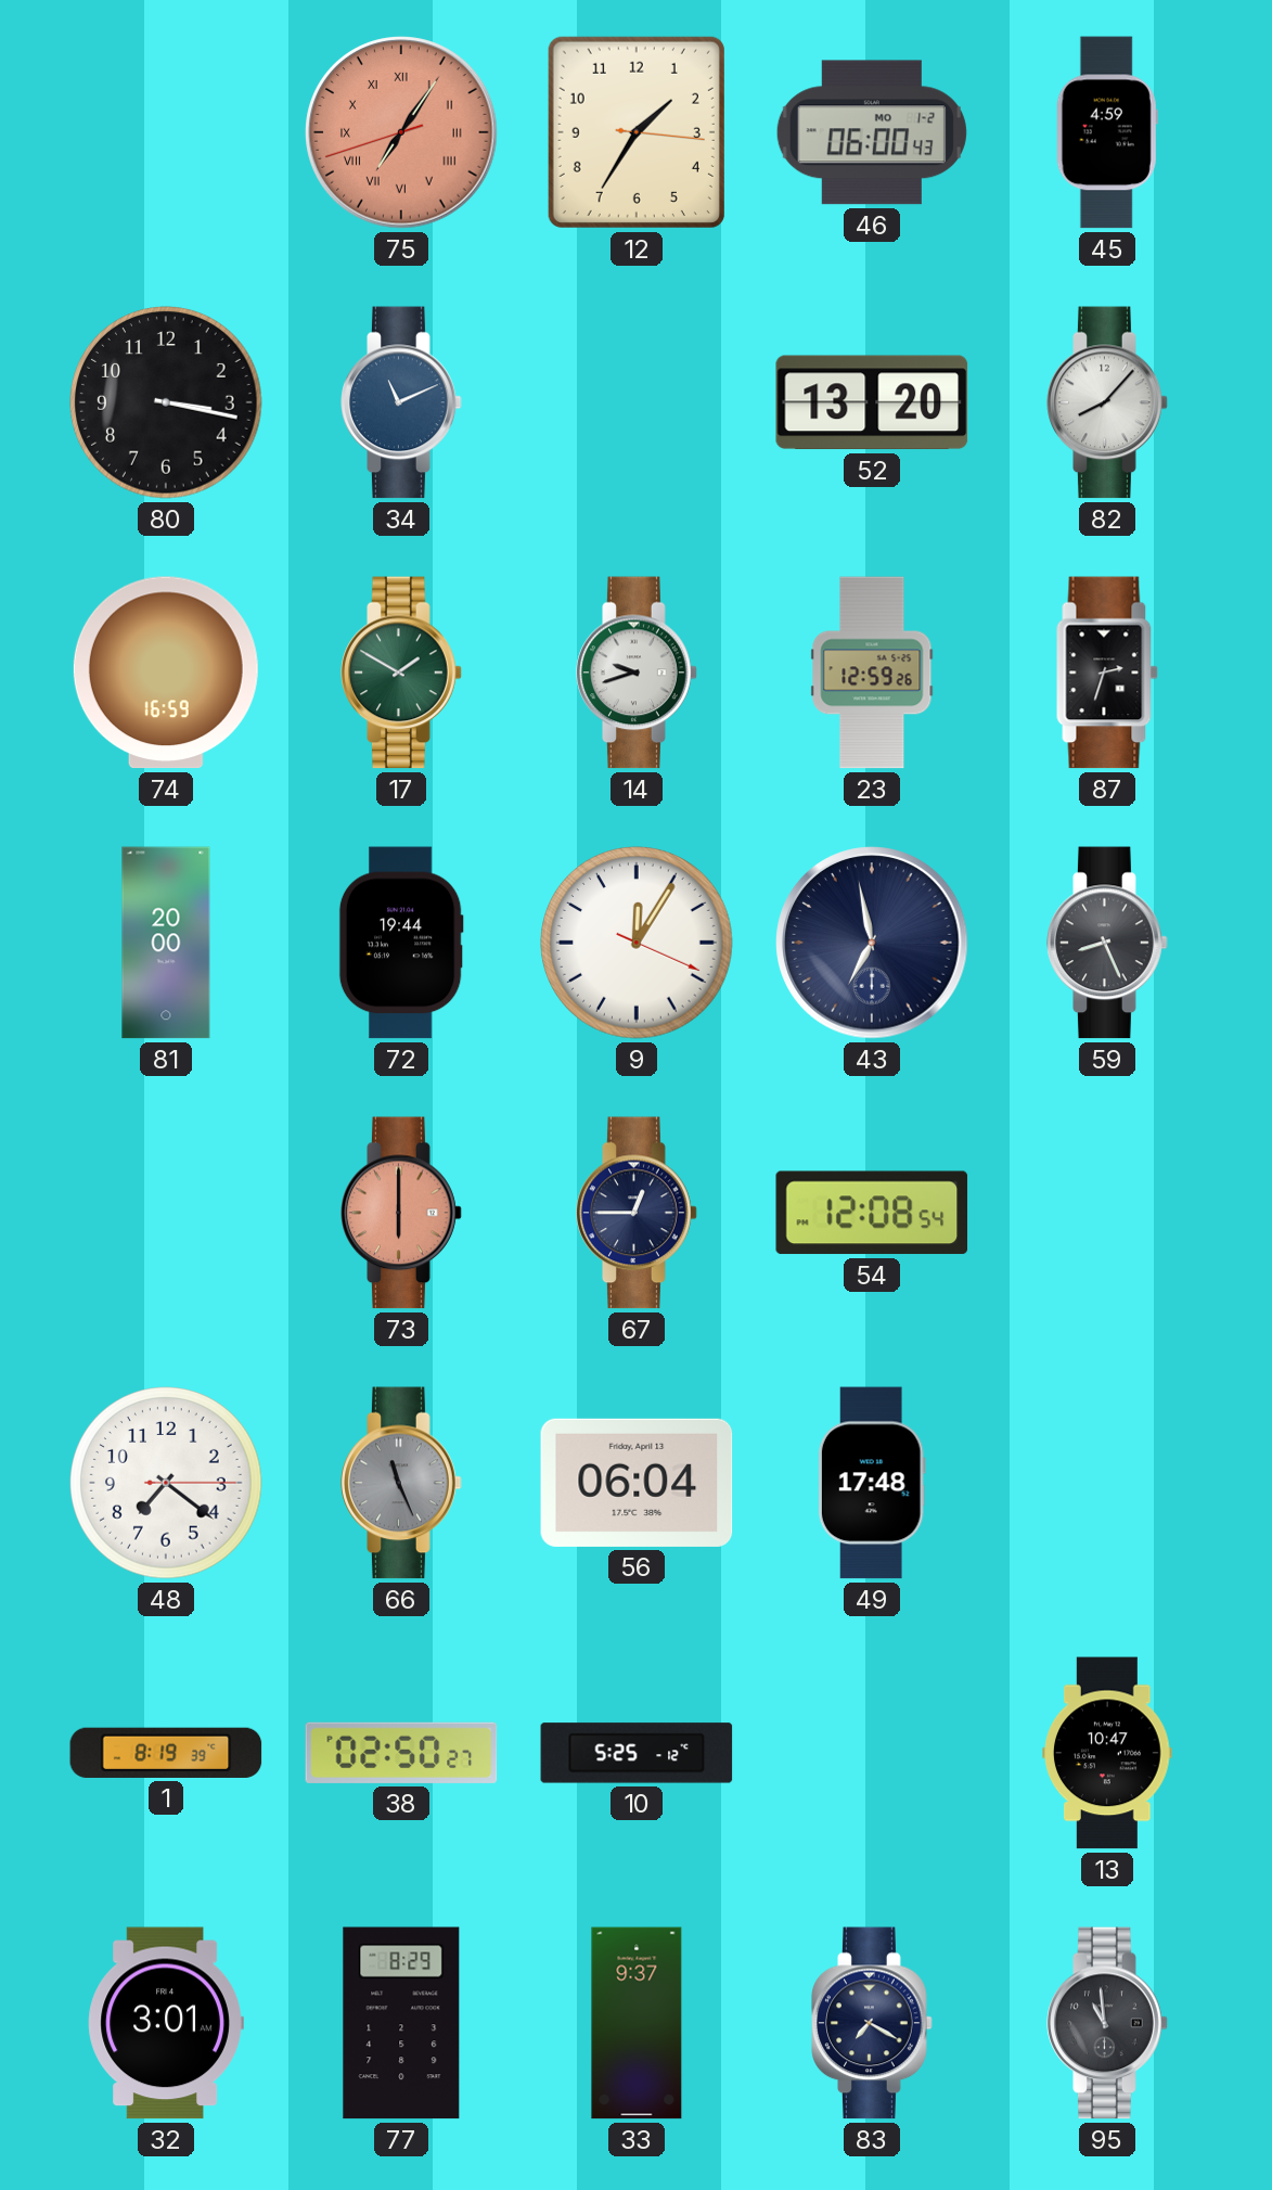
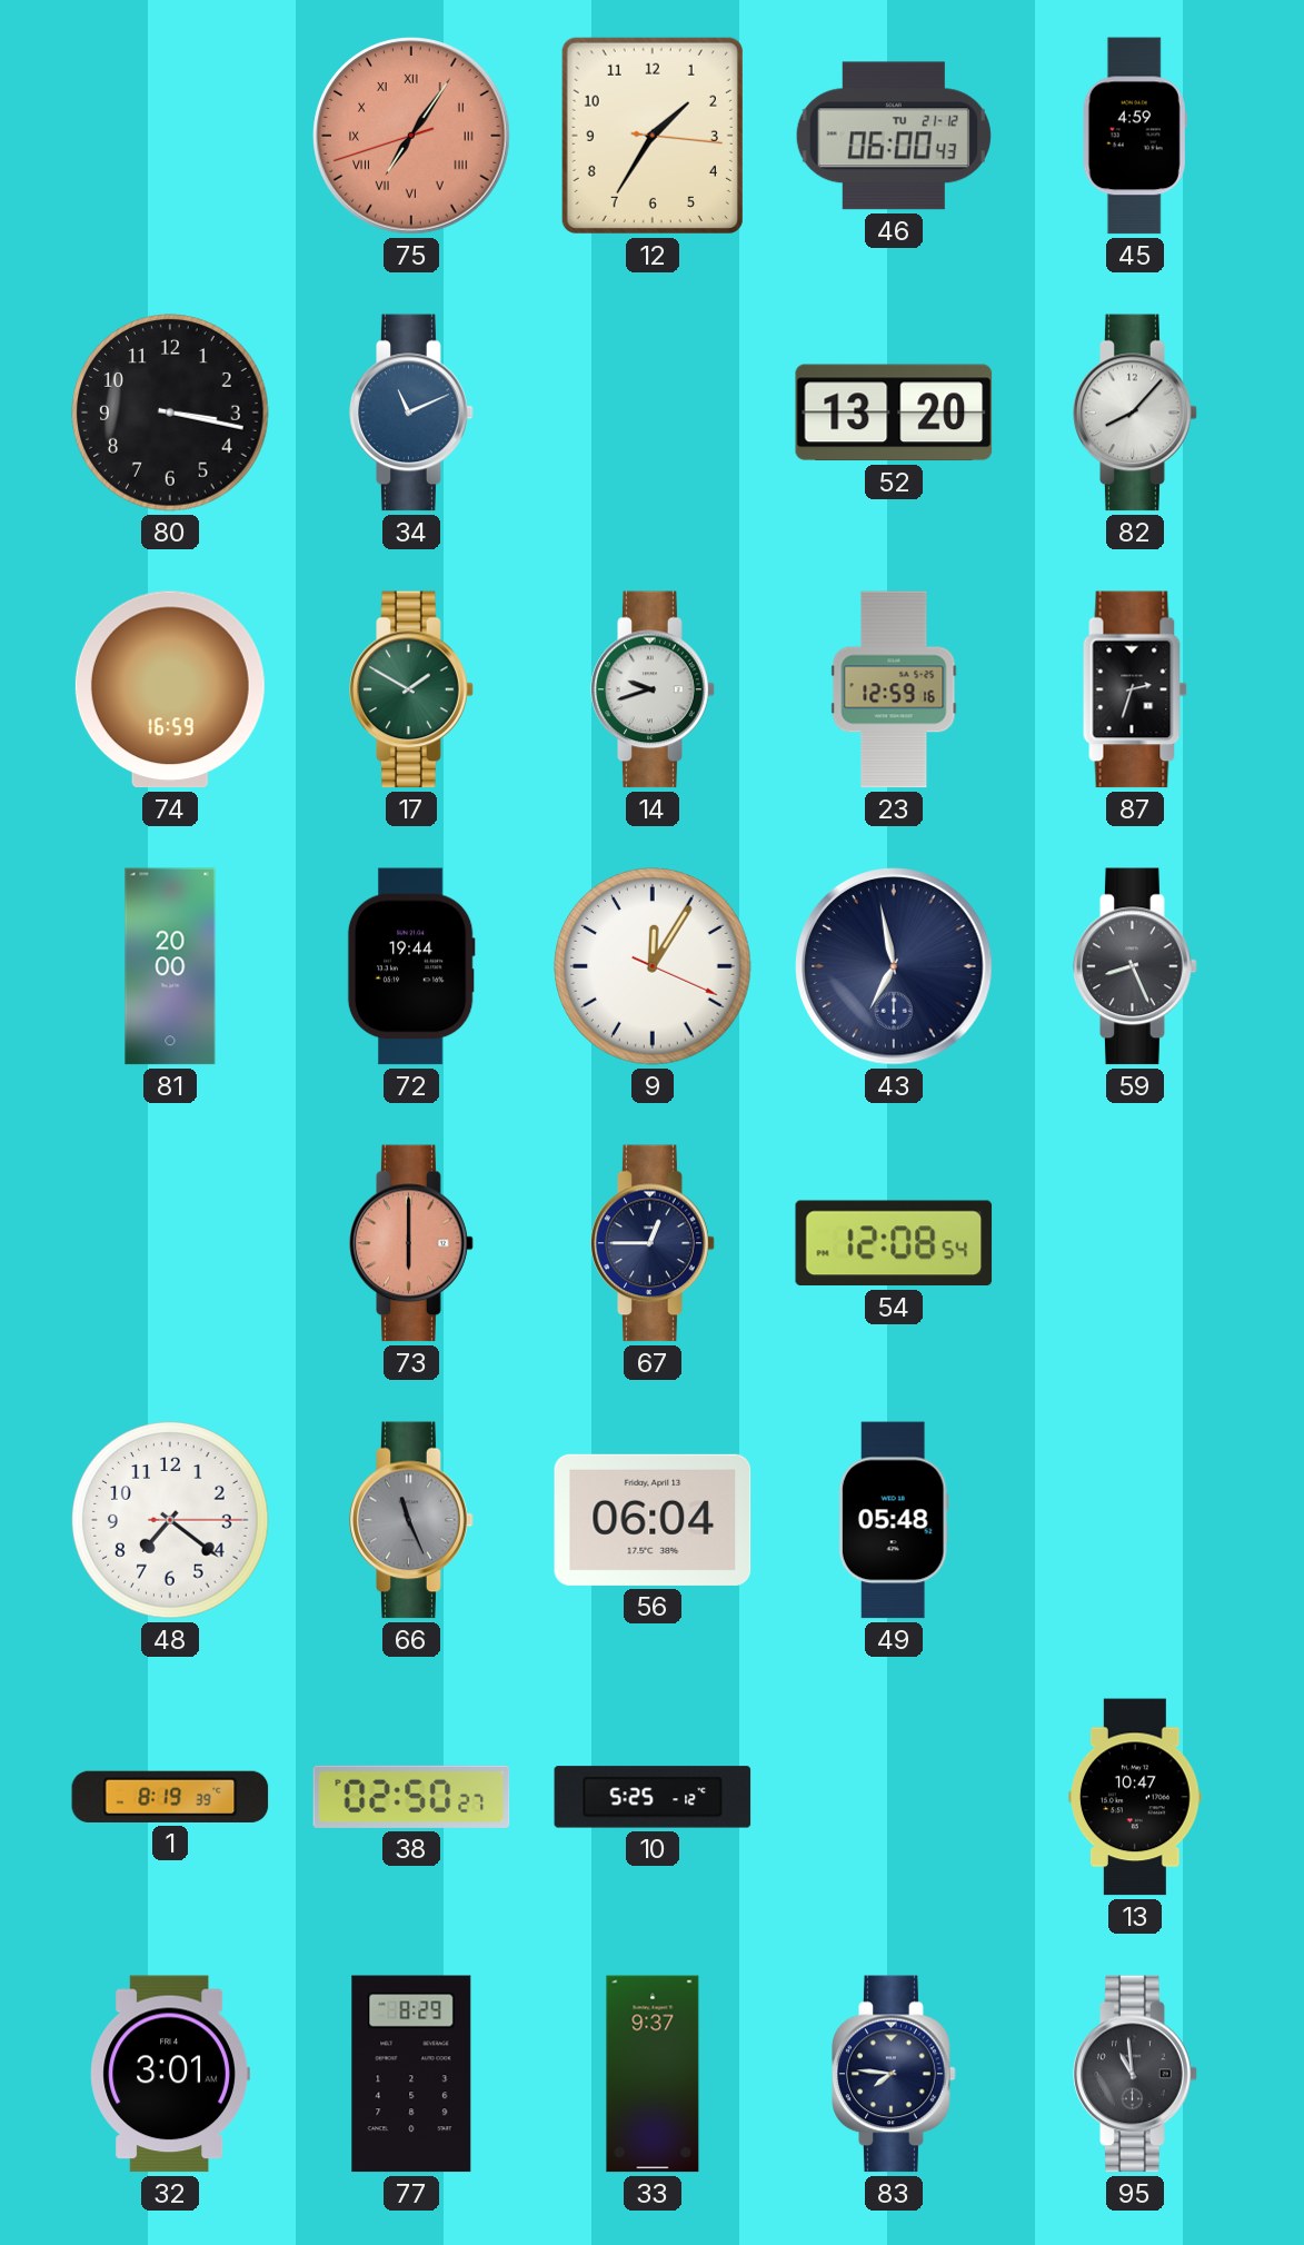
46 date: MO 1-2 -> TU 21-12
23: 12:59:26 -> 12:59:16
49: 17:48 -> 05:48
83: 7:20 -> 7:46
